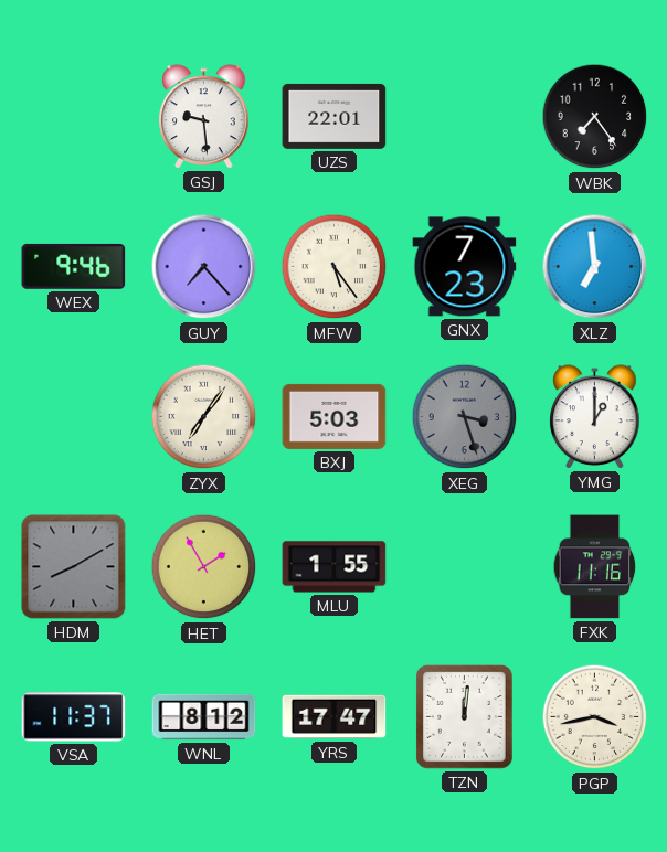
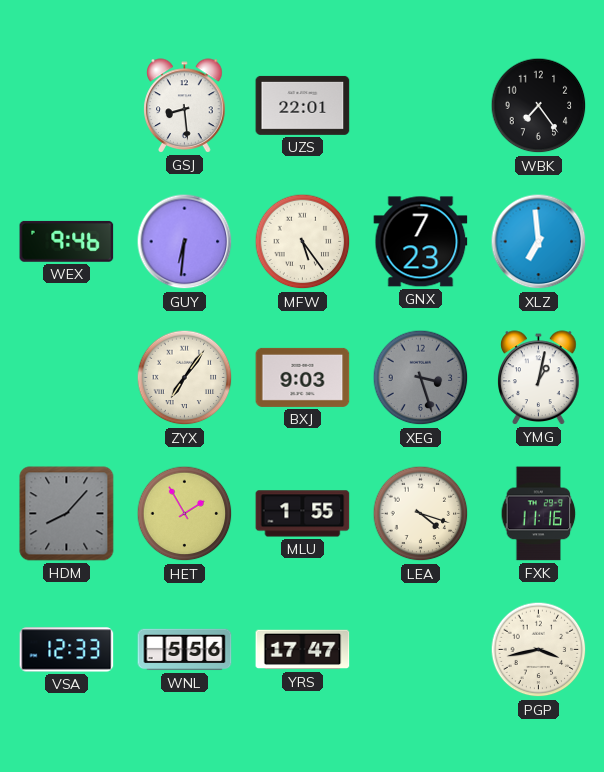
GSJ: 9:29 -> 8:29
GUY: 7:23 -> 6:31
BXJ: 5:03 -> 9:03
YMG: 1:00 -> 1:02
HDM: 8:10 -> 8:07
LEA: none -> 4:18
VSA: 11:37 -> 12:33
WNL: 8:12 -> 5:56
TZN: 12:01 -> none
